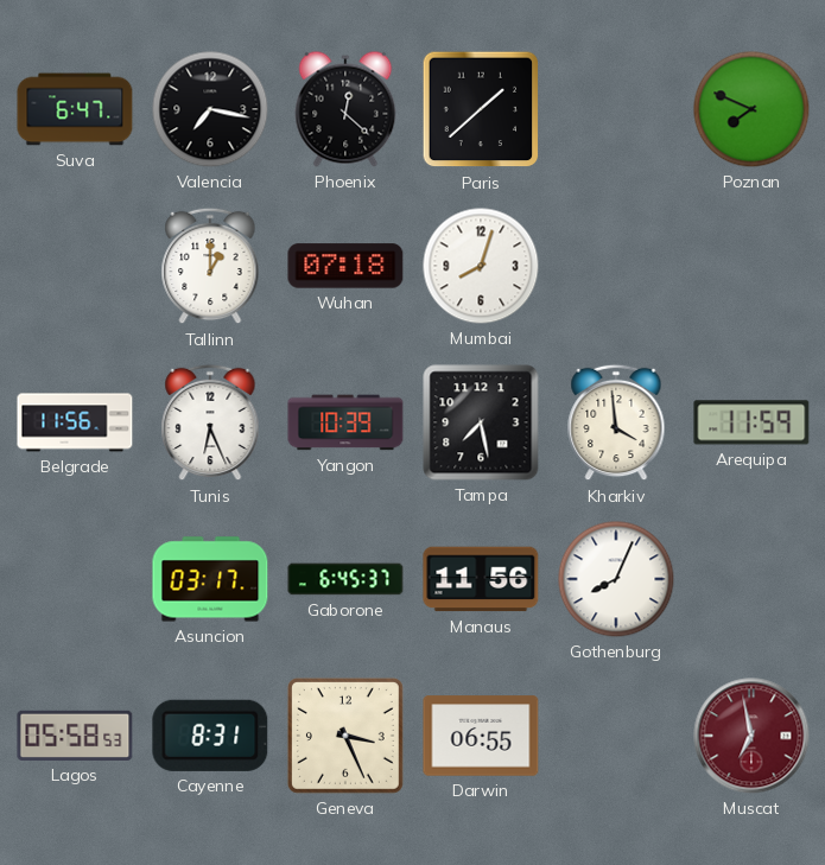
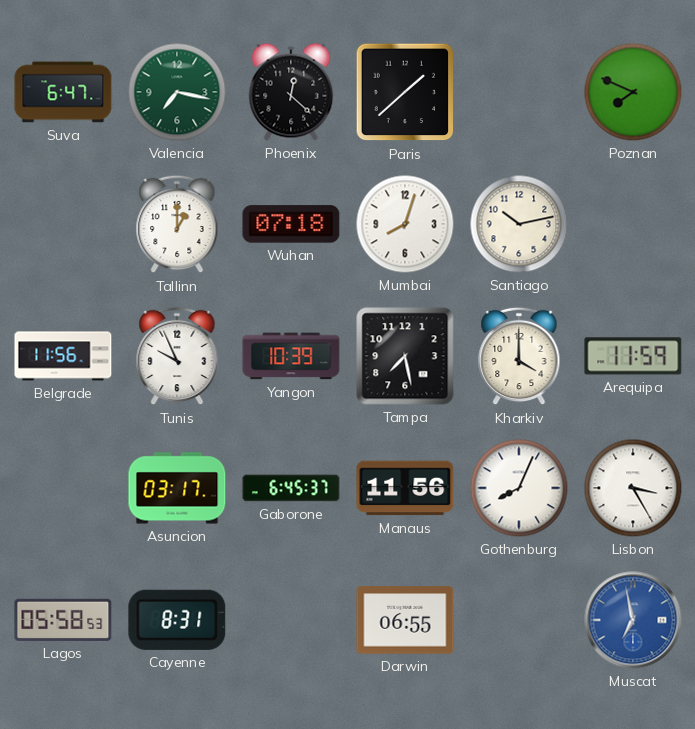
Valencia dial: black -> green
Santiago: none -> 10:13
Tunis: 6:26 -> 9:56
Kharkiv: 3:59 -> 4:00
Lisbon: none -> 3:25
Geneva: 3:26 -> none
Muscat dial: burgundy -> blue
